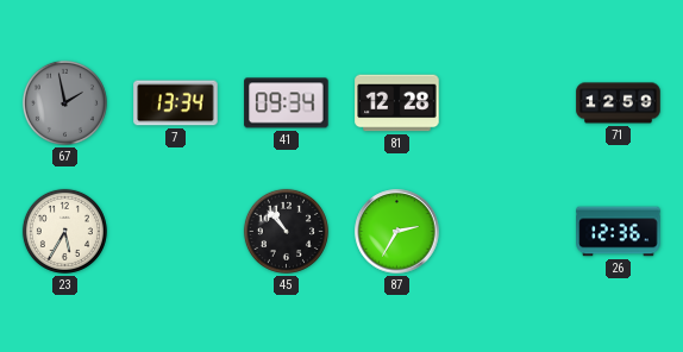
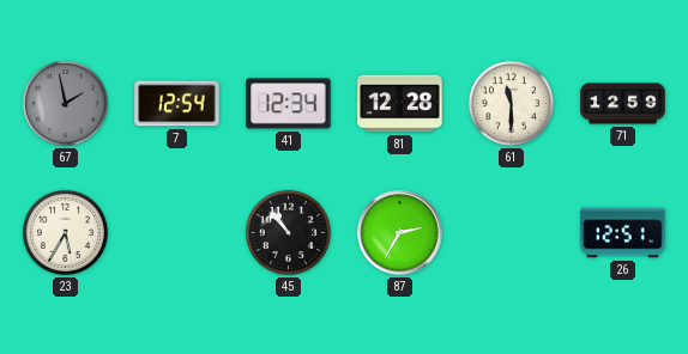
7: 13:34 -> 12:54
41: 09:34 -> 12:34
61: none -> 11:30
26: 12:36 -> 12:51
